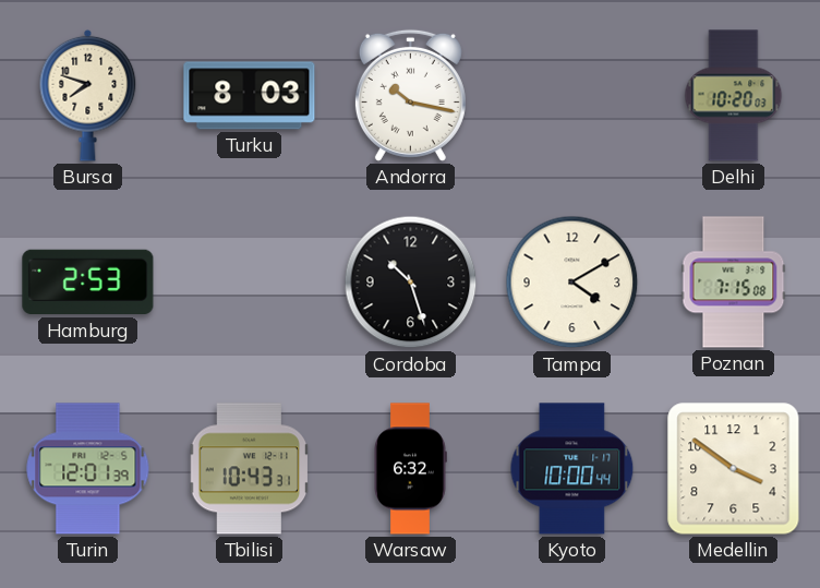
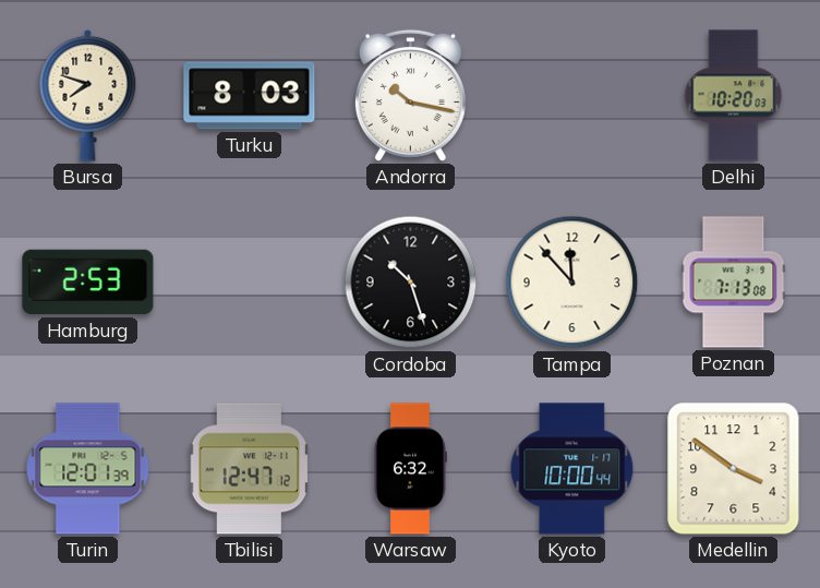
Tampa: 4:10 -> 11:53
Poznan: 7:15 -> 7:13
Tbilisi: 10:43 -> 12:47
